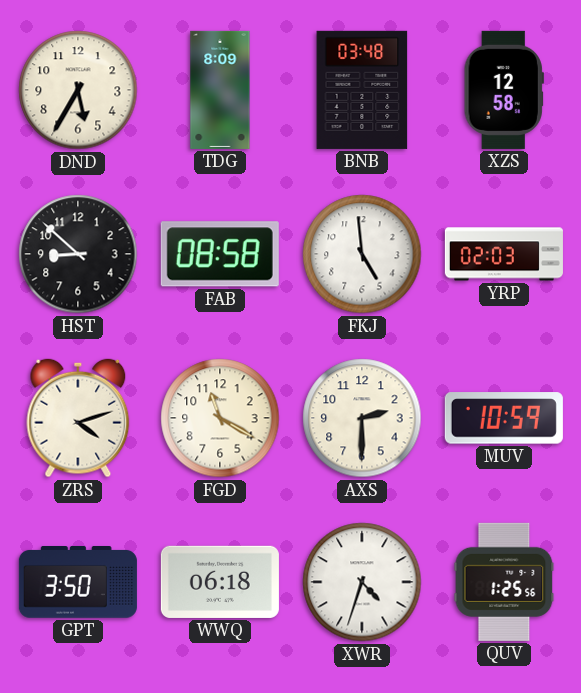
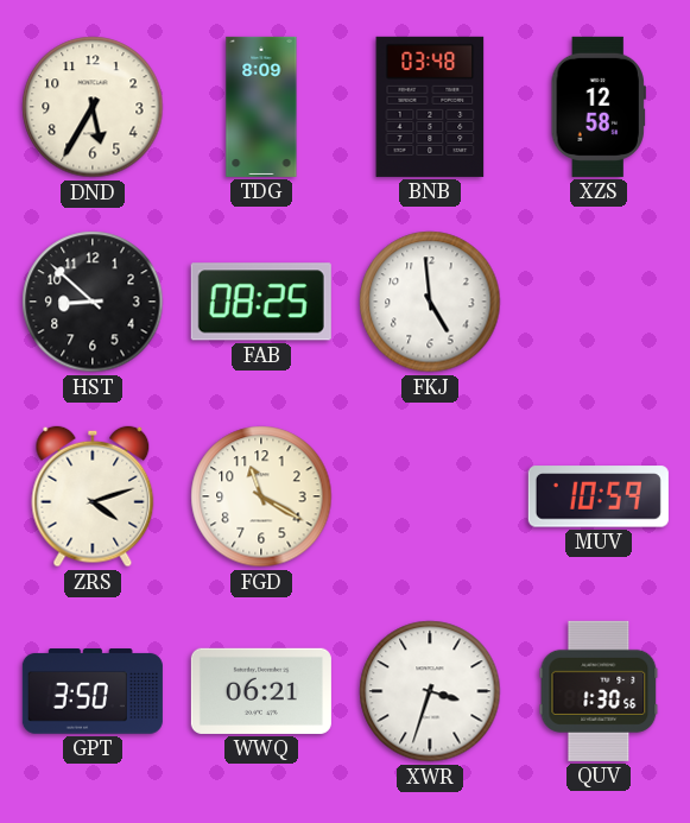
FAB: 08:58 -> 08:25
YRP: 02:03 -> none
AXS: 2:30 -> none
WWQ: 06:18 -> 06:21
XWR: 4:33 -> 3:33
QUV: 1:25 -> 1:30
